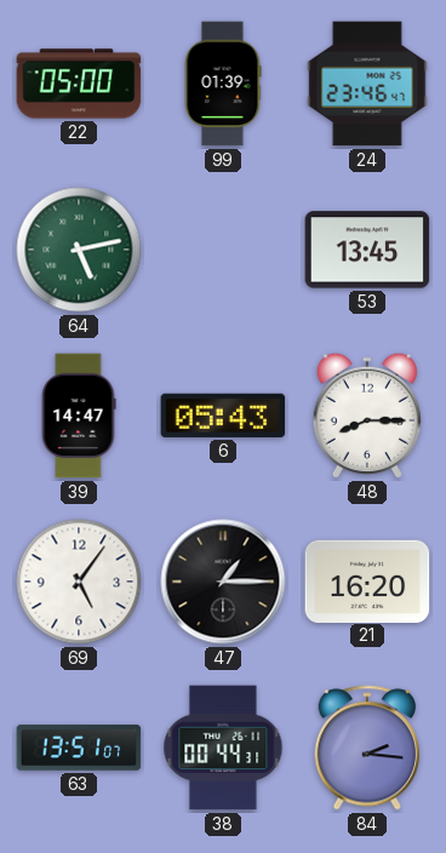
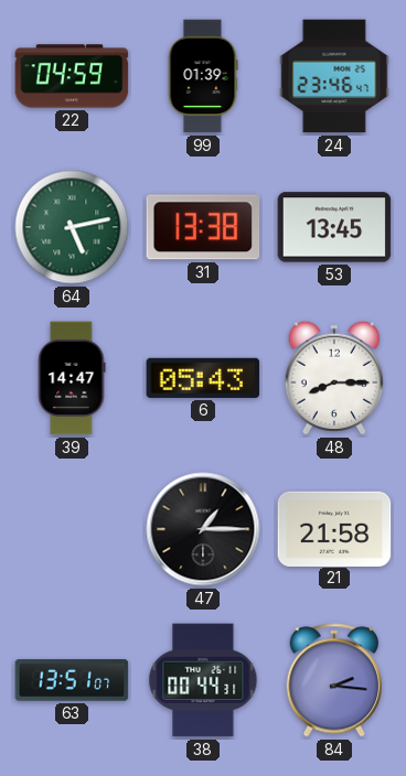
22: 05:00 -> 04:59
31: none -> 13:38
69: 5:06 -> none
21: 16:20 -> 21:58
